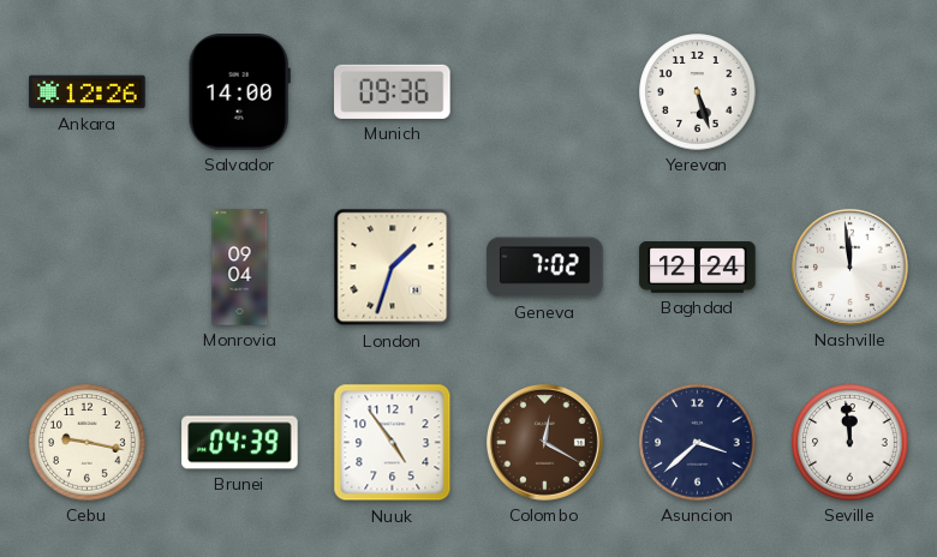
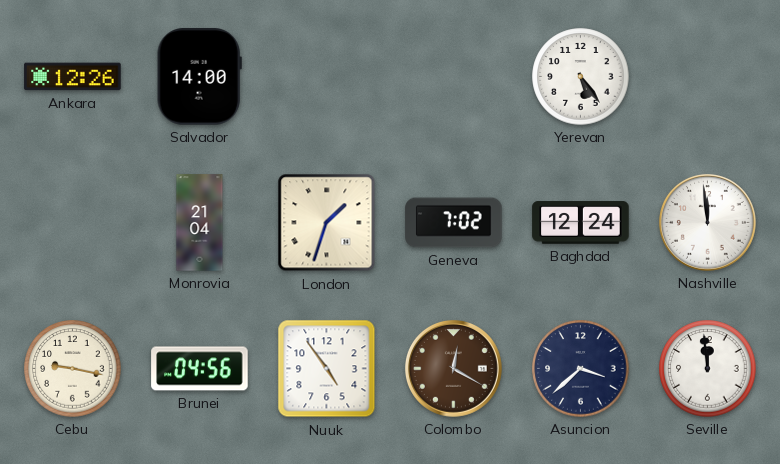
Munich: 09:36 -> none
Yerevan: 5:27 -> 5:24
Monrovia: 09:04 -> 21:04
Brunei: 04:39 -> 04:56
